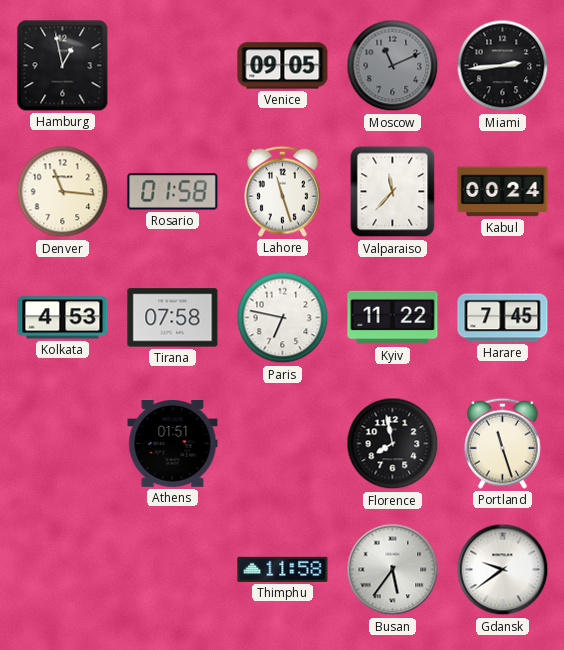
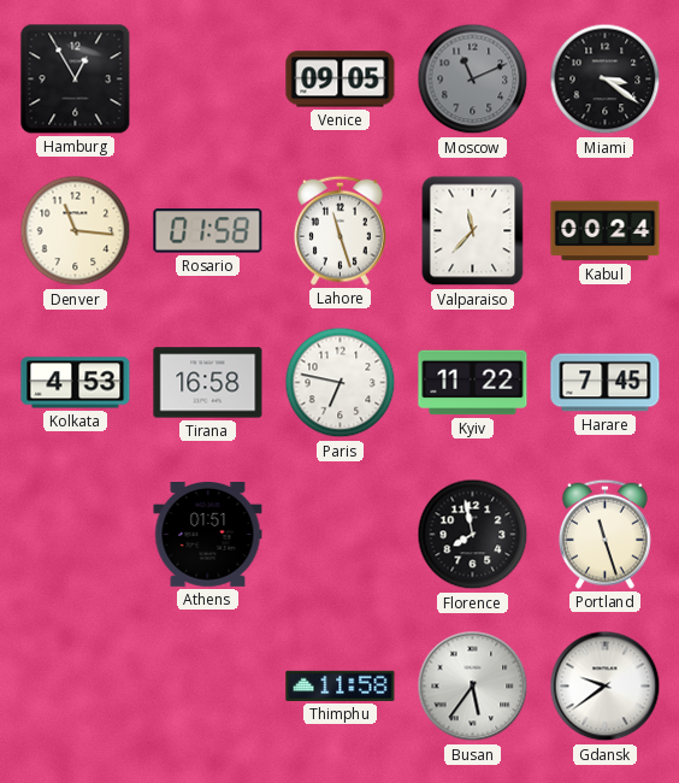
Hamburg: 12:58 -> 12:55
Miami: 2:44 -> 3:21
Tirana: 07:58 -> 16:58
